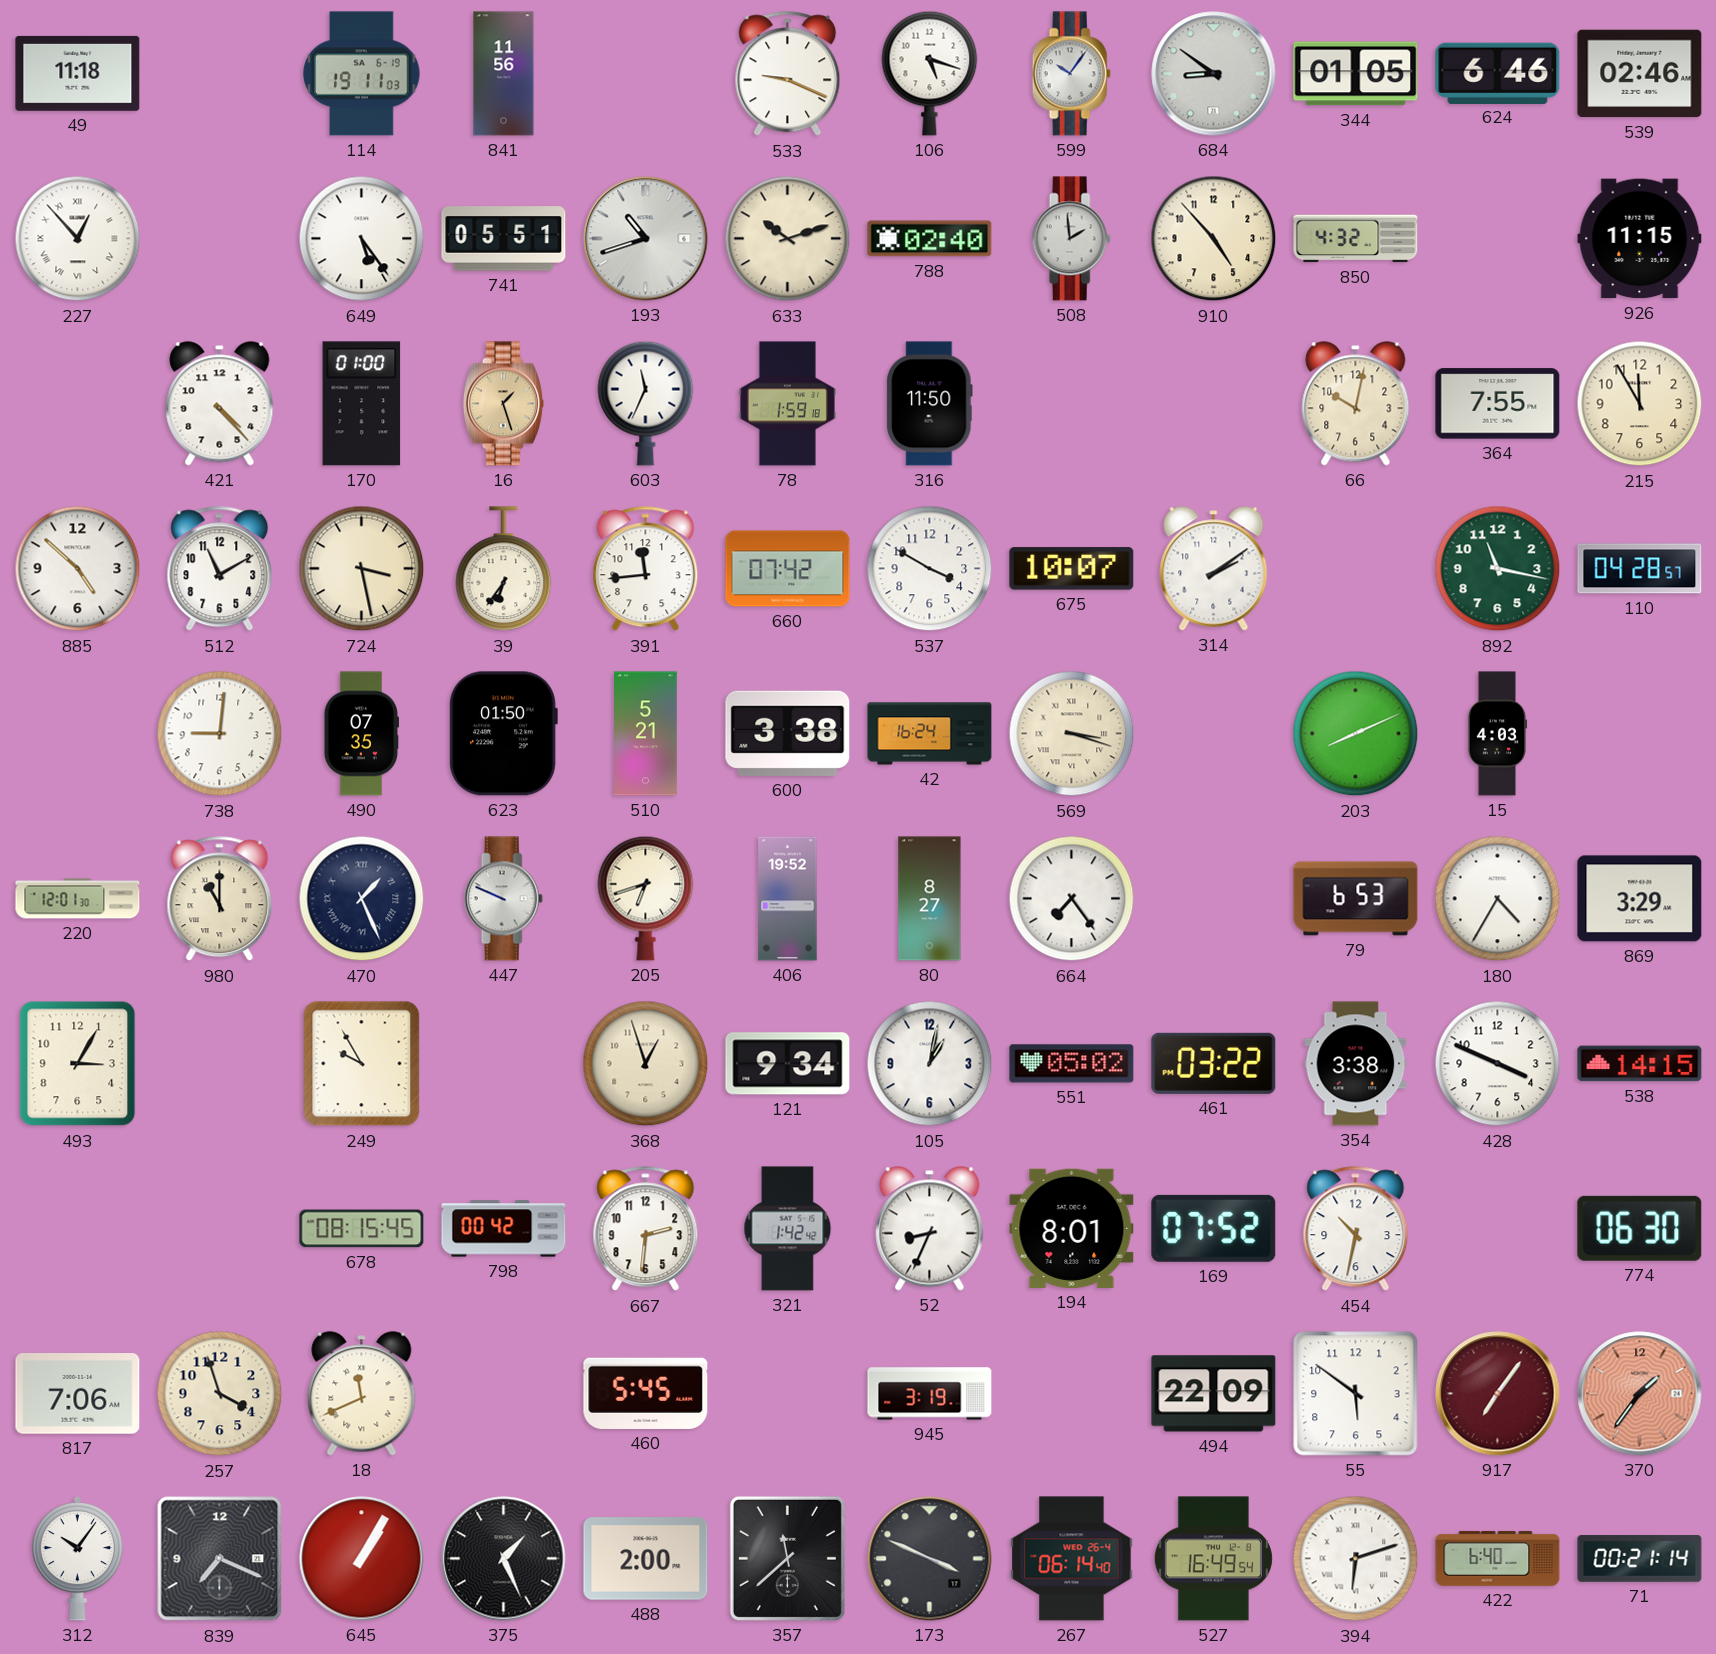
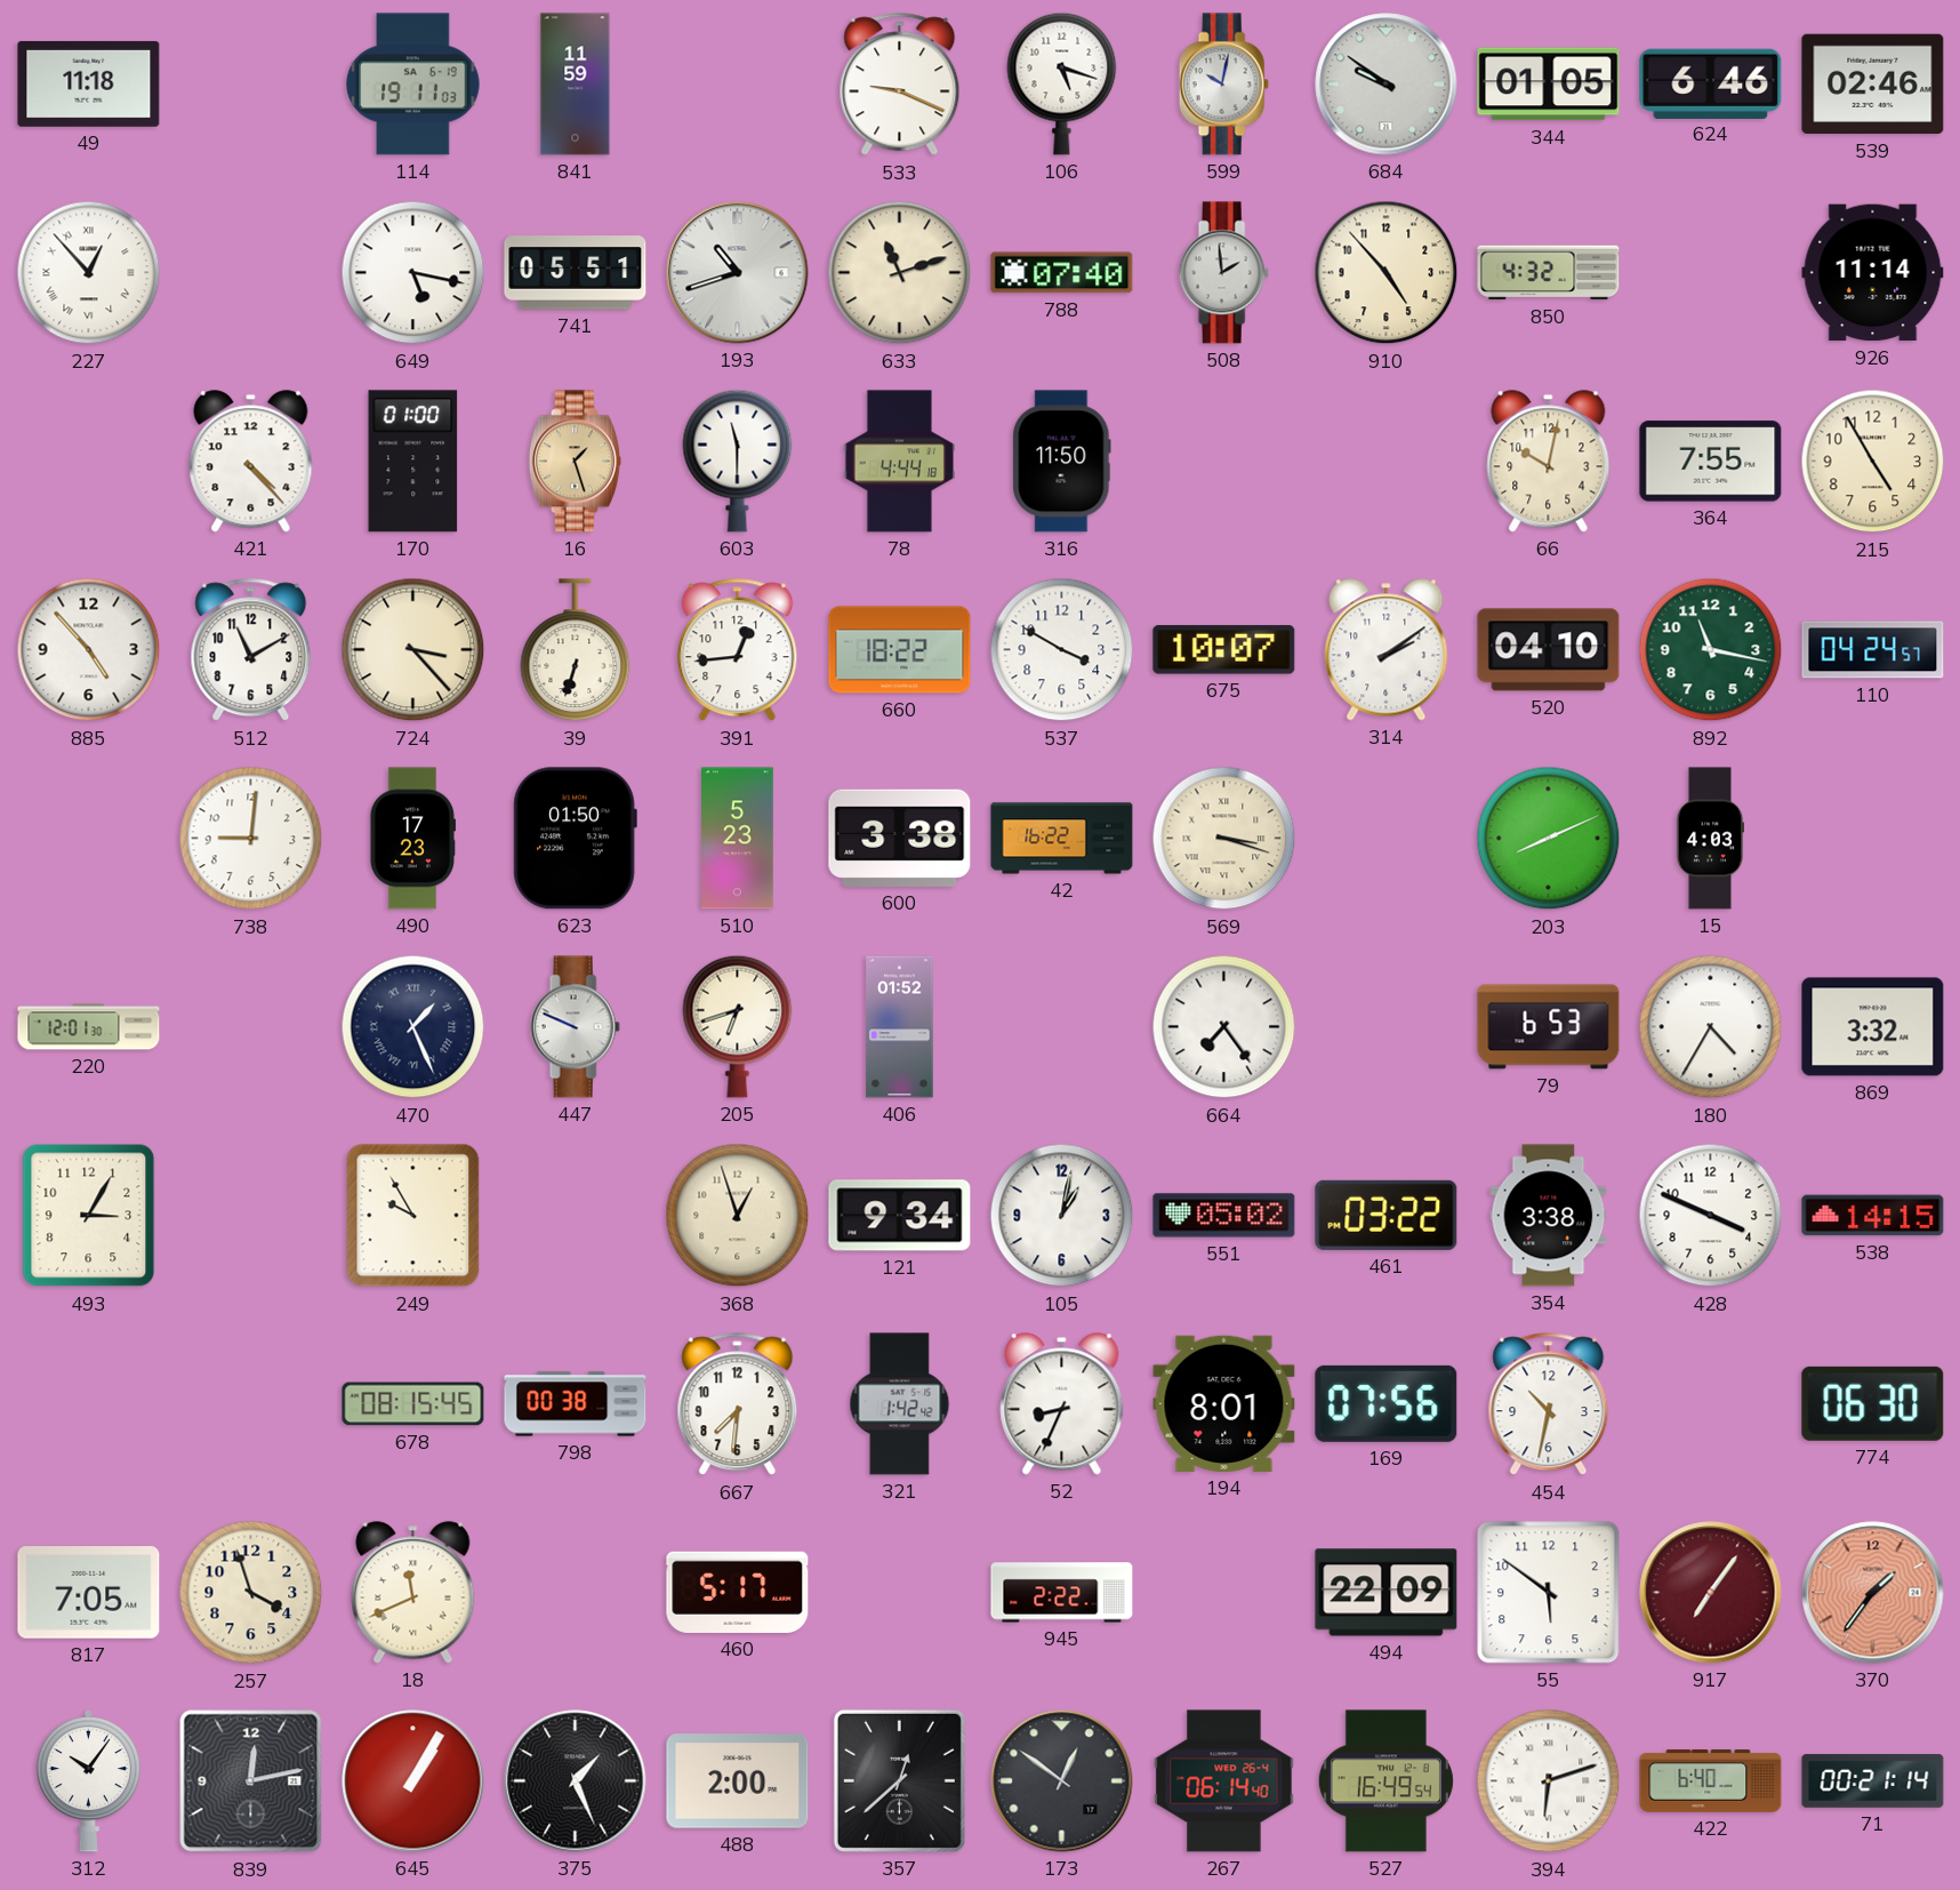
841: 11:56 -> 11:59
599: 10:06 -> 10:02
684: 8:51 -> 9:51
649: 5:24 -> 5:17
633: 10:12 -> 11:12
788: 02:40 -> 07:40
926: 11:15 -> 11:14
603: 11:34 -> 11:30
78: 1:59 -> 4:44
215: 11:55 -> 4:55
885: 4:52 -> 4:53
724: 3:28 -> 3:23
39: 6:36 -> 6:33
391: 11:44 -> 12:44
660: 07:42 -> 18:22
520: none -> 04:10
110: 04:28 -> 04:24
490: 07:35 -> 17:23
510: 5:21 -> 5:23
42: 16:24 -> 16:22
980: 11:00 -> none
406: 19:52 -> 01:52
80: 8:27 -> none
869: 3:29 -> 3:32
798: 00:42 -> 00:38
667: 2:31 -> 7:31
169: 07:52 -> 07:56
817: 7:06 -> 7:05
460: 5:45 -> 5:17
945: 3:19 -> 2:22
839: 7:19 -> 12:13
357: 11:38 -> 12:38
173: 3:49 -> 12:51
